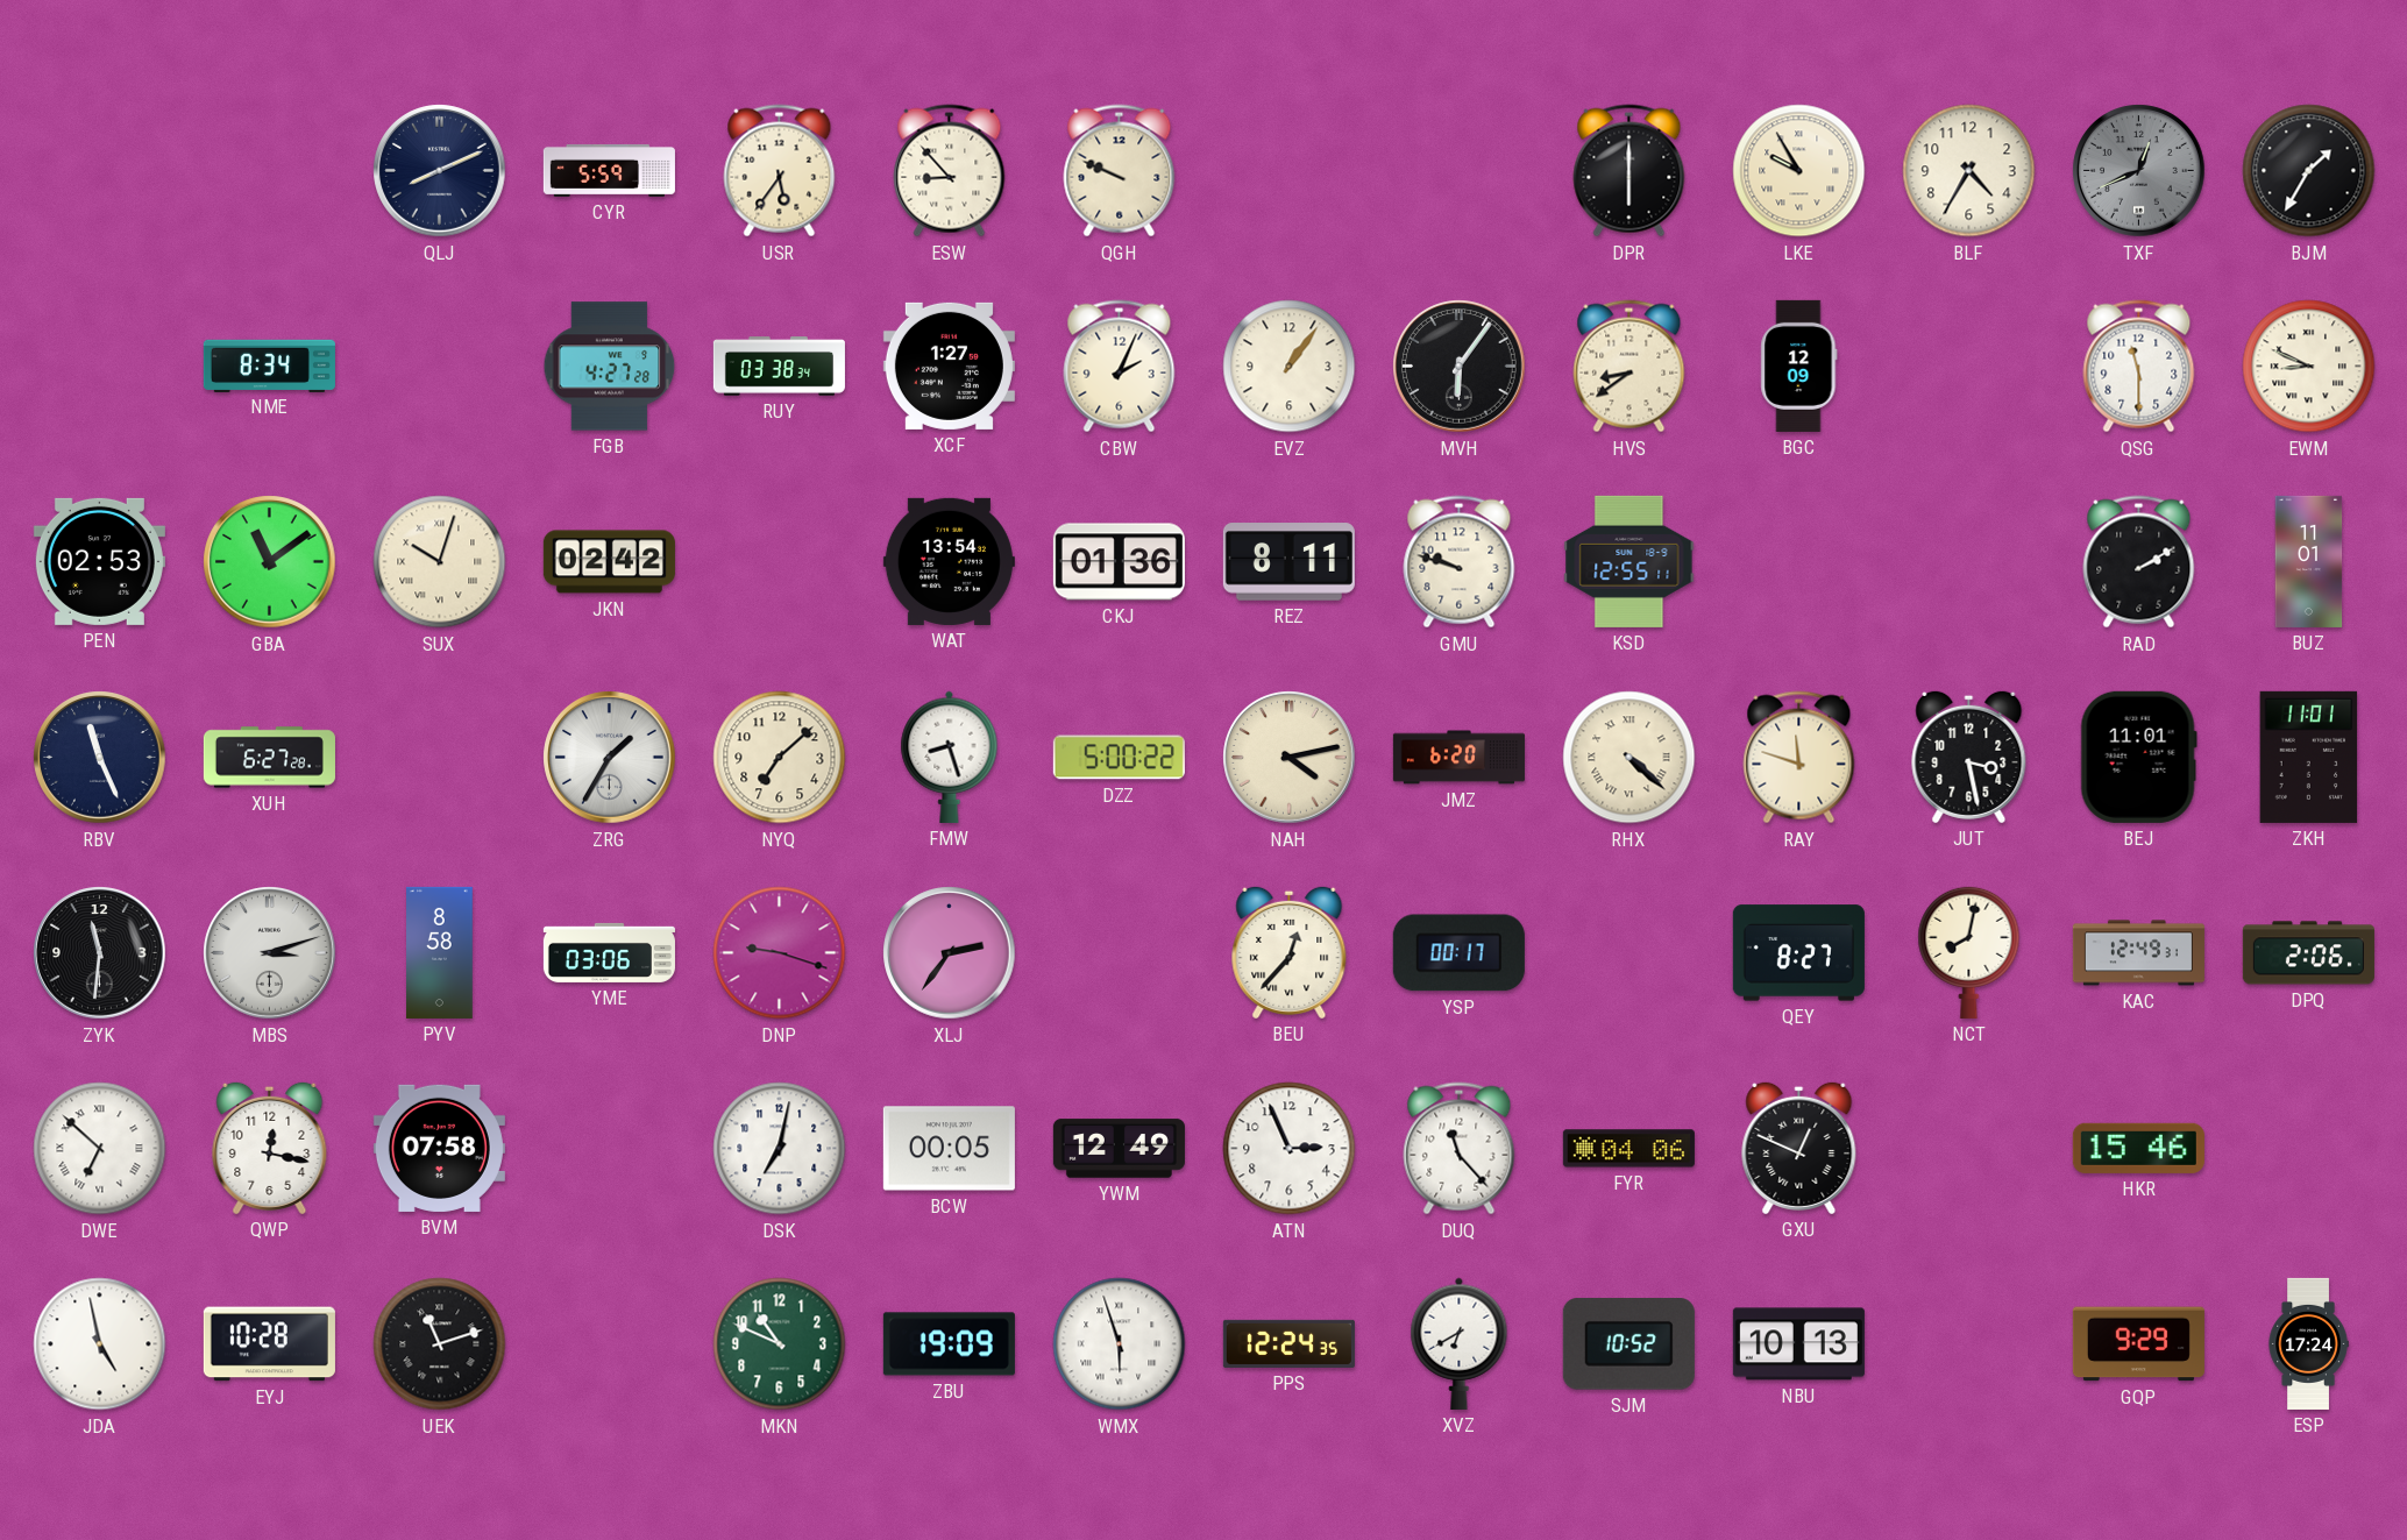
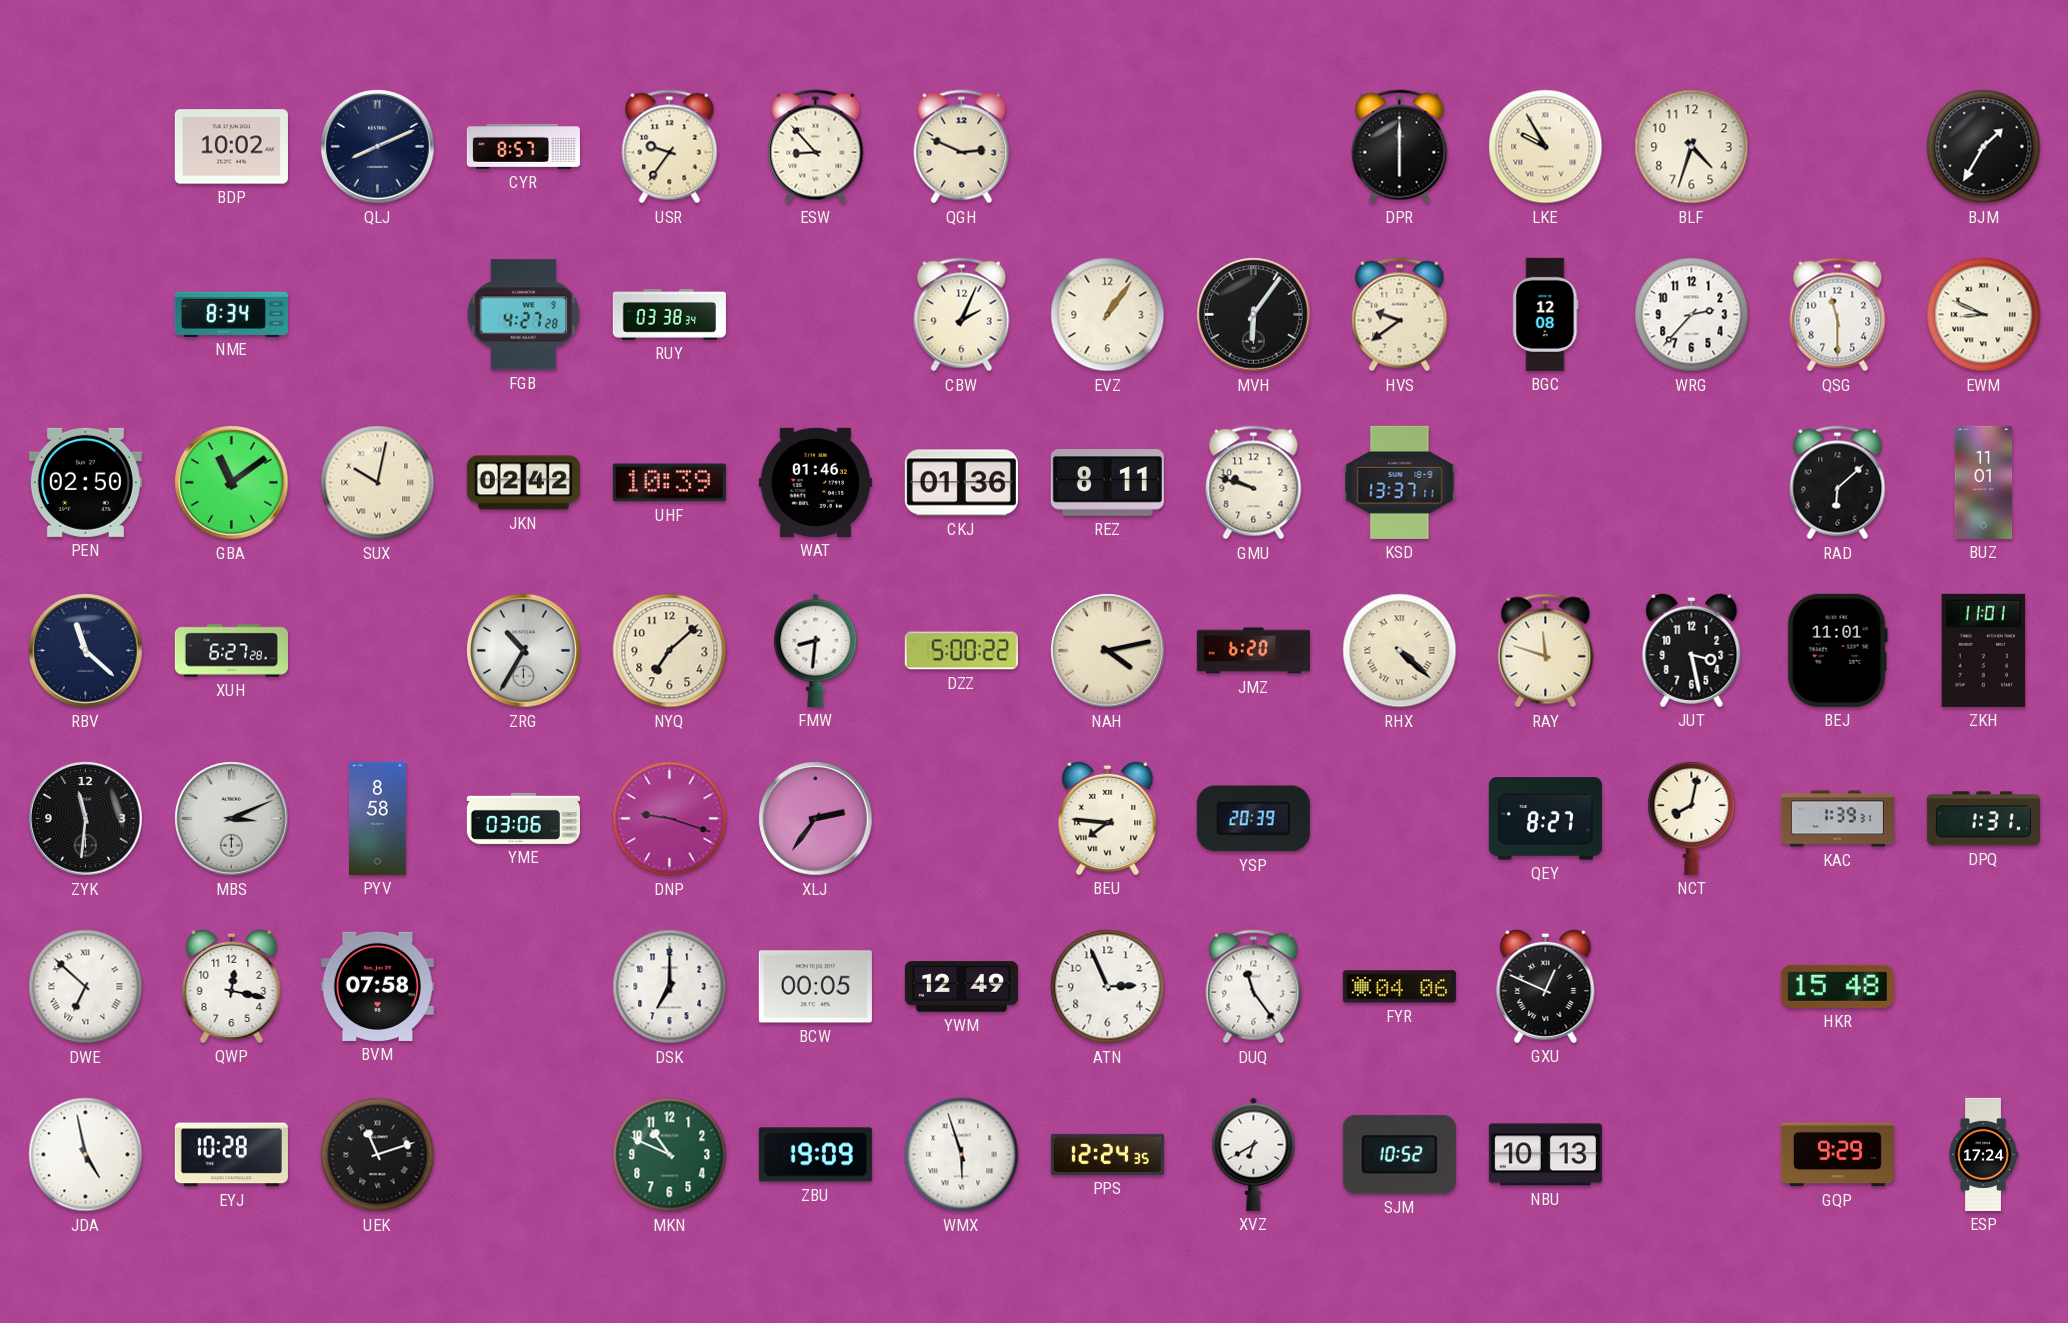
BDP: none -> 10:02
CYR: 5:59 -> 8:57
USR: 5:36 -> 9:36
QGH: 9:49 -> 2:49
BLF: 4:35 -> 4:33
TXF: 12:41 -> none
XCF: 1:27 -> none
HVS: 8:39 -> 9:39
BGC: 12:09 -> 12:08
WRG: none -> 2:37
PEN: 02:53 -> 02:50
SUX: 10:03 -> 10:02
UHF: none -> 10:39
WAT: 13:54 -> 01:46
KSD: 12:55 -> 13:37
RAD: 2:10 -> 6:08
RBV: 11:26 -> 11:22
ZRG: 1:35 -> 10:35
FMW: 8:27 -> 8:31
MBS: 3:12 -> 3:11
BEU: 12:37 -> 7:46
YSP: 00:17 -> 20:39
KAC: 12:49 -> 1:39
DPQ: 2:06 -> 1:31
DSK: 7:02 -> 7:00
DUQ: 11:23 -> 11:24
HKR: 15:46 -> 15:48
